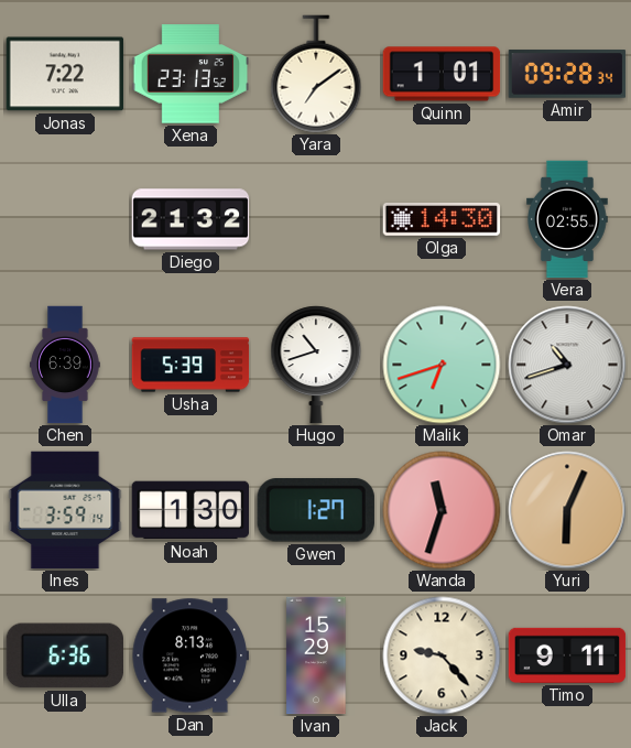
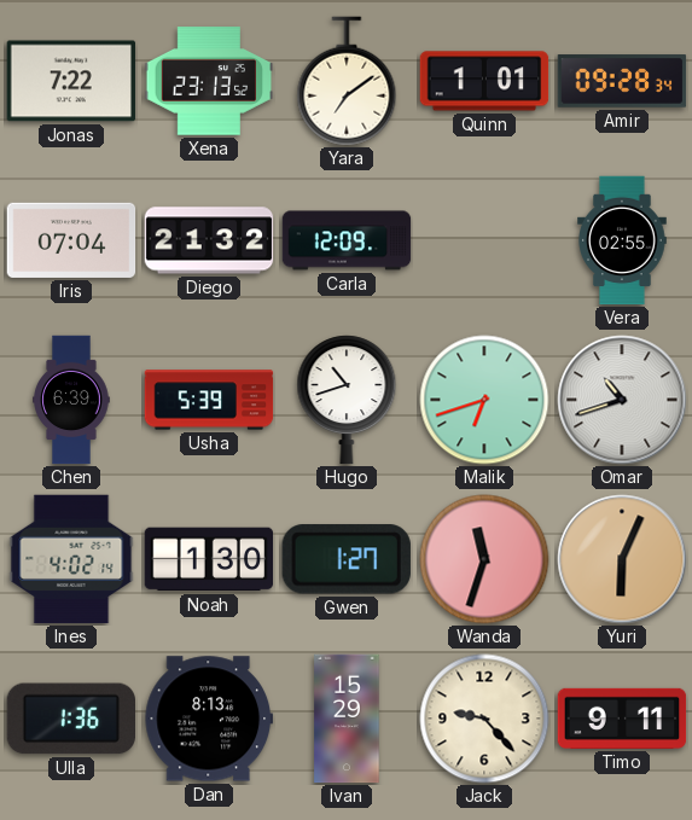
Iris: none -> 07:04
Carla: none -> 12:09
Olga: 14:30 -> none
Ines: 3:59 -> 4:02
Ulla: 6:36 -> 1:36
